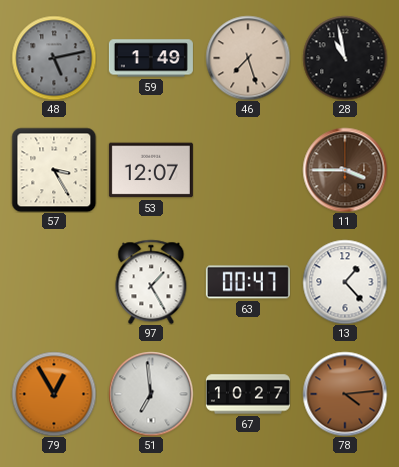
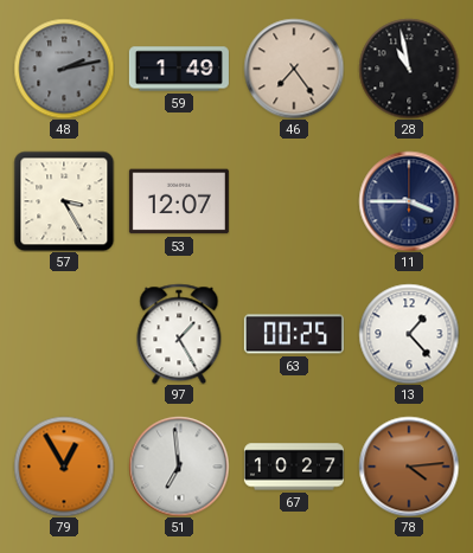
48: 5:13 -> 2:13
46: 7:27 -> 7:24
11 dial: brown -> navy
63: 00:47 -> 00:25
